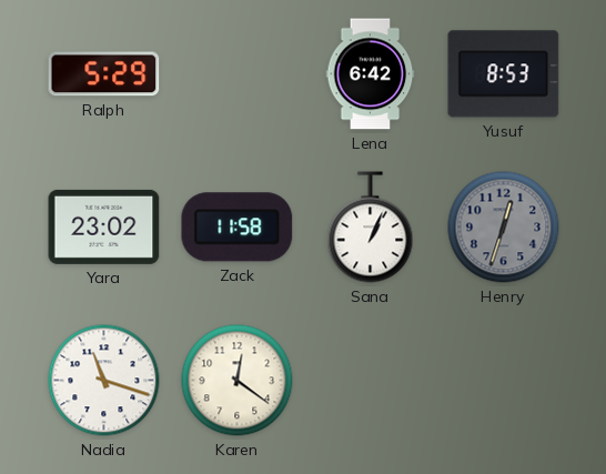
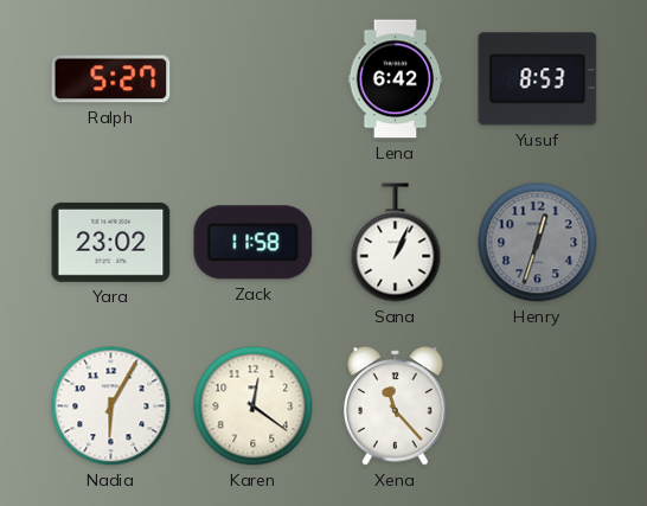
Ralph: 5:29 -> 5:27
Nadia: 11:18 -> 6:05
Xena: none -> 11:23
